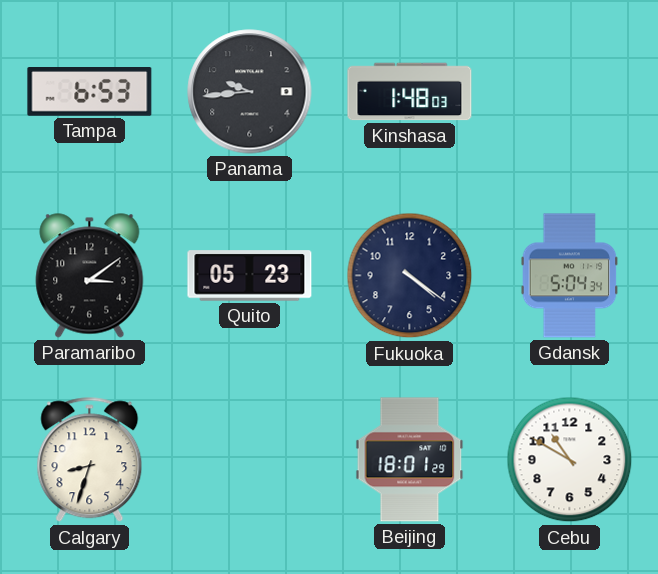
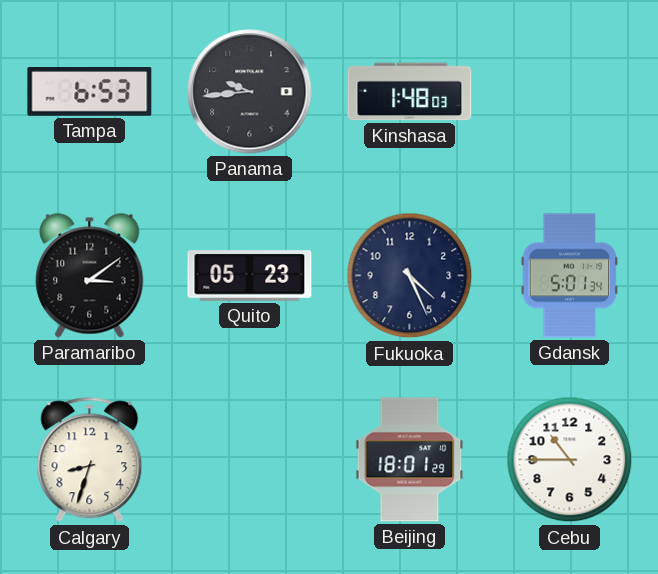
Fukuoka: 4:21 -> 4:26
Gdansk: 5:04 -> 5:01
Cebu: 10:50 -> 10:45
